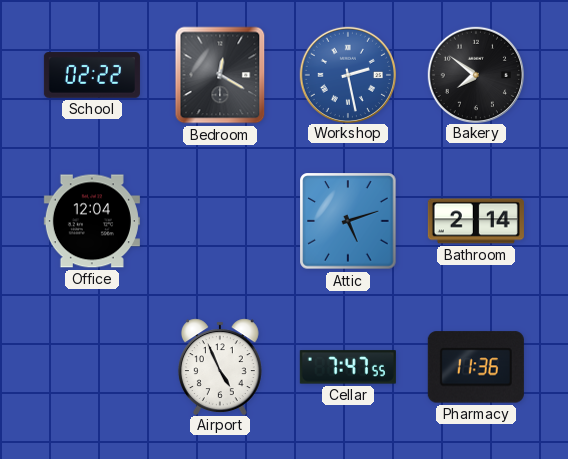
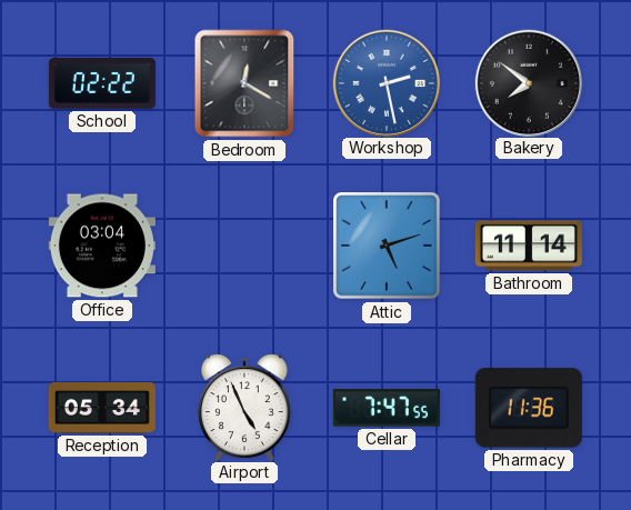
Office: 12:04 -> 03:04
Bathroom: 2:14 -> 11:14
Reception: none -> 05:34
